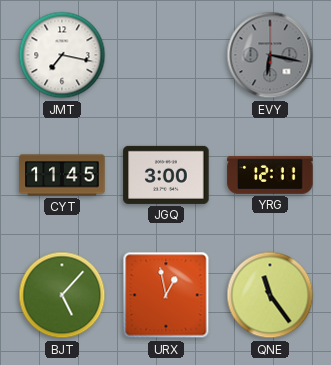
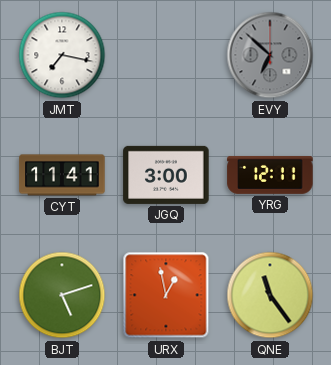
EVY: 6:17 -> 6:52
CYT: 11:45 -> 11:41
BJT: 5:07 -> 5:12
